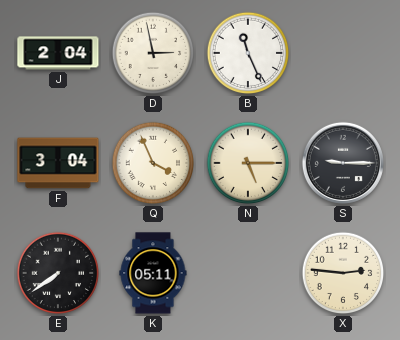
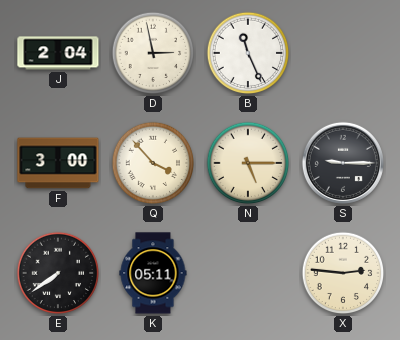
F: 3:04 -> 3:00
Q: 3:56 -> 3:53
